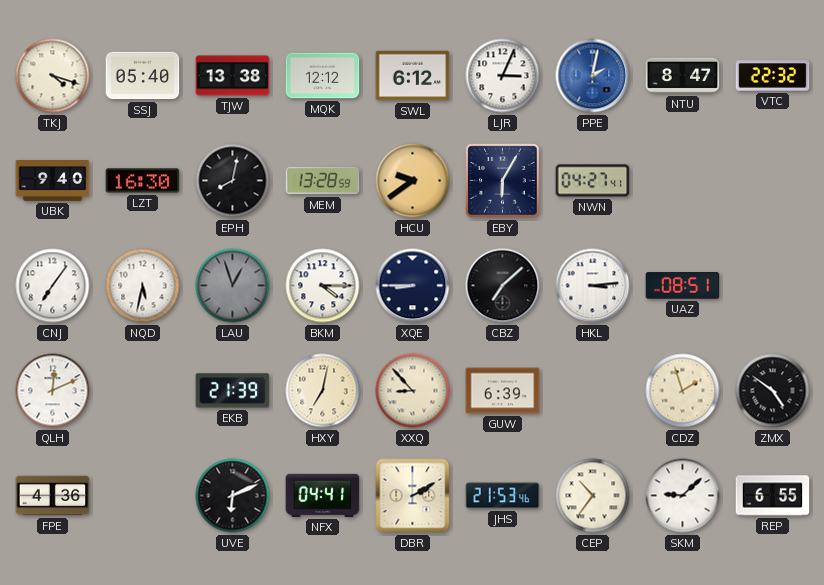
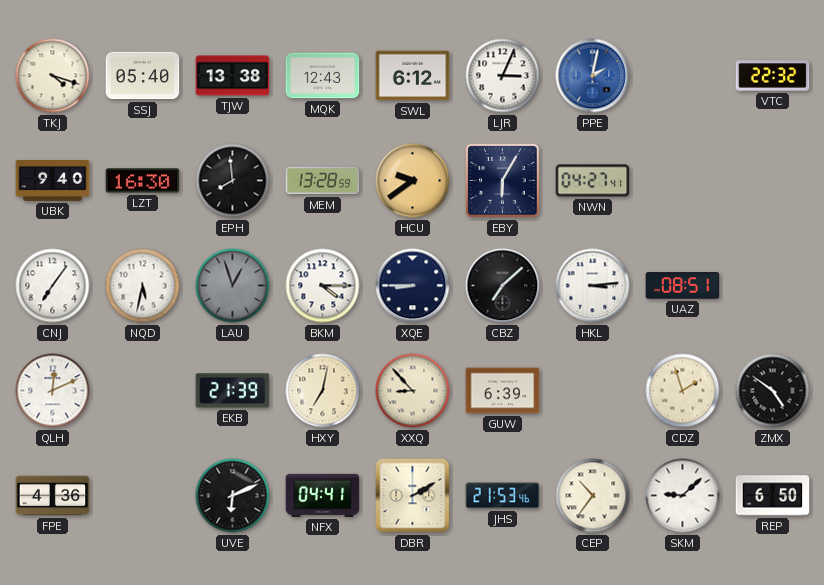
MQK: 12:12 -> 12:43
NTU: 8:47 -> none
EPH: 8:02 -> 7:59
REP: 6:55 -> 6:50
